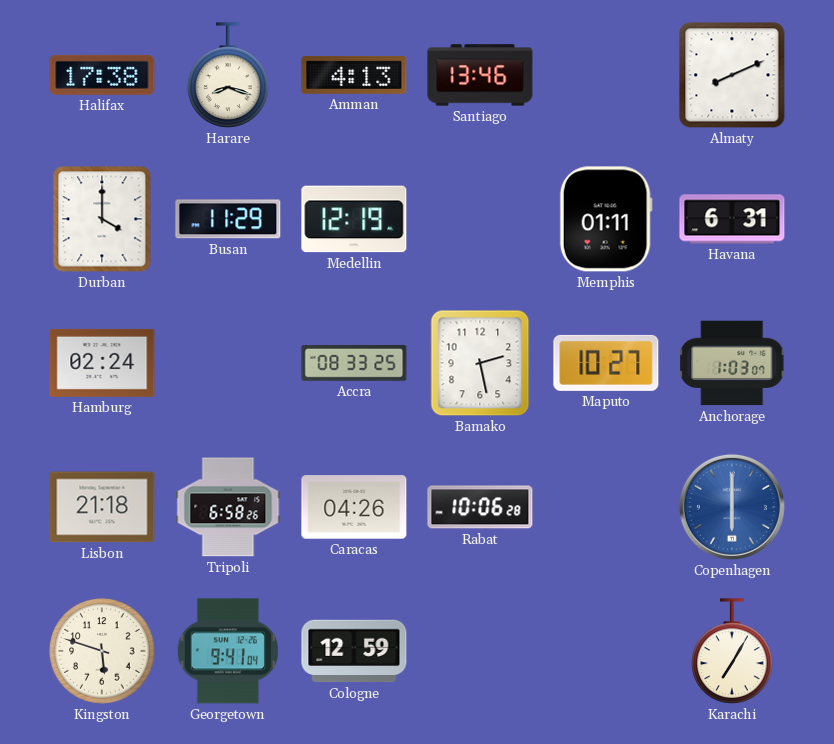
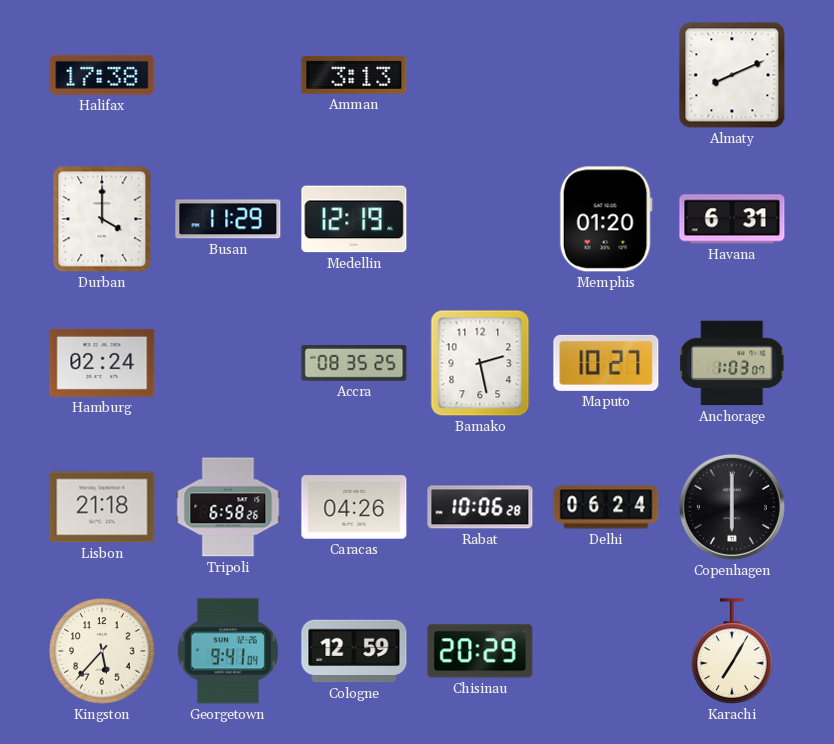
Harare: 8:18 -> none
Amman: 4:13 -> 3:13
Santiago: 13:46 -> none
Memphis: 01:11 -> 01:20
Accra: 08:33 -> 08:35
Delhi: none -> 06:24
Copenhagen dial: blue -> black
Kingston: 5:48 -> 5:37
Chisinau: none -> 20:29
